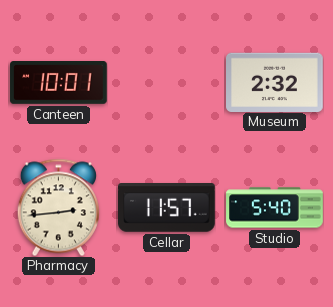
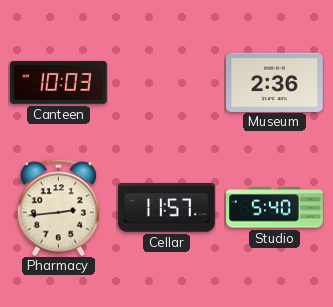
Canteen: 10:01 -> 10:03
Museum: 2:32 -> 2:36
